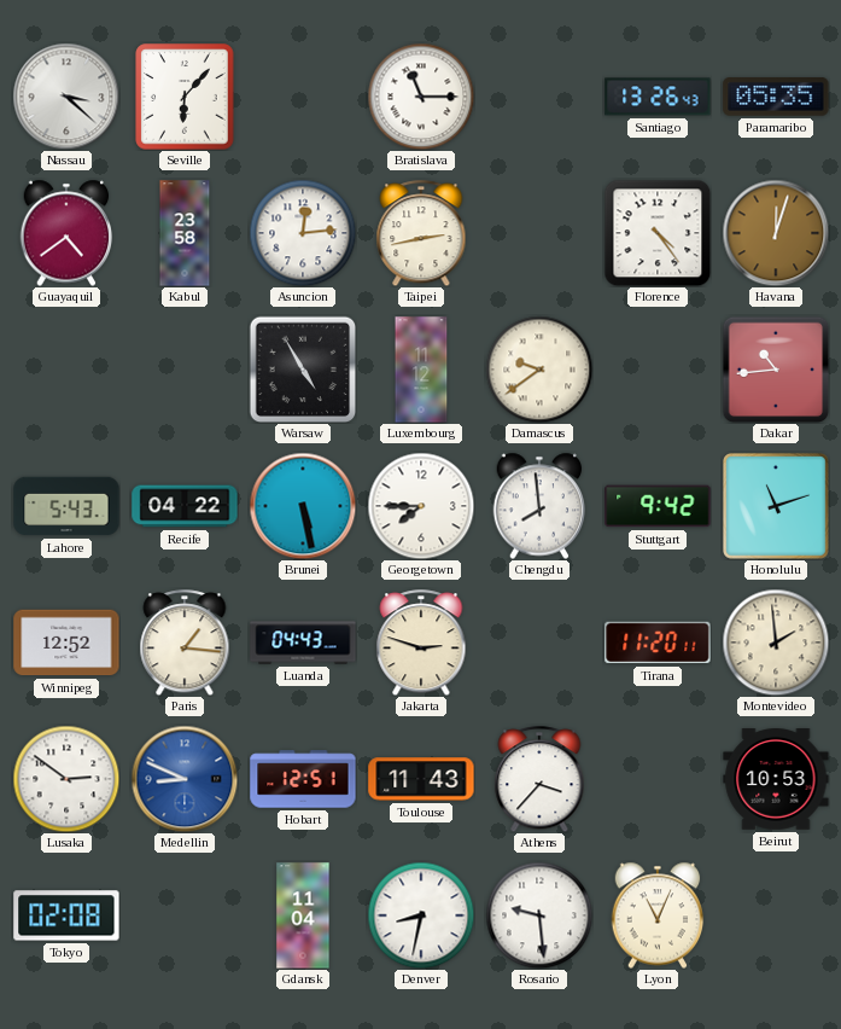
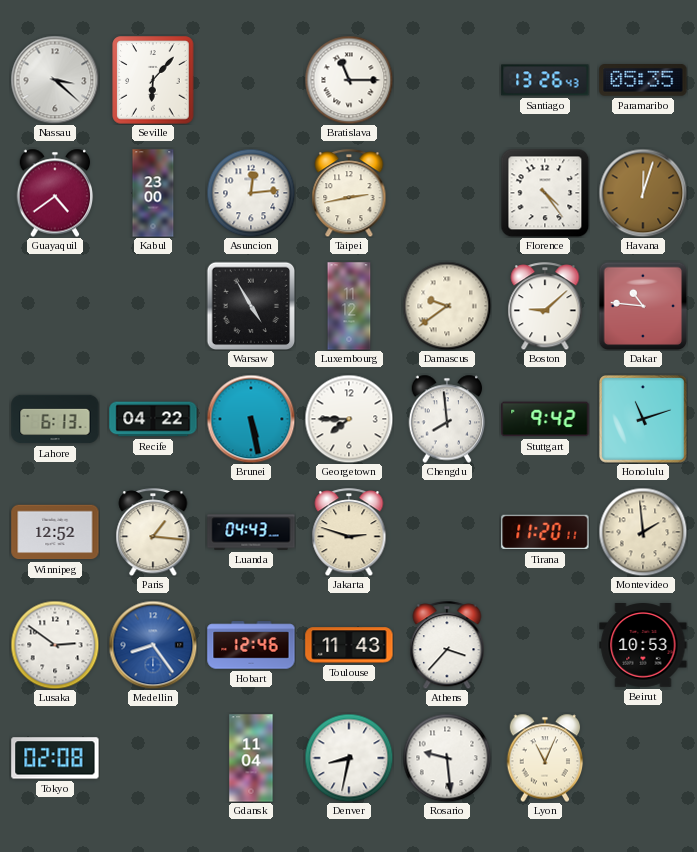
Kabul: 23:58 -> 23:00
Boston: none -> 9:08
Dakar: 10:44 -> 10:46
Lahore: 5:43 -> 6:13
Medellin: 8:49 -> 8:24
Hobart: 12:51 -> 12:46
